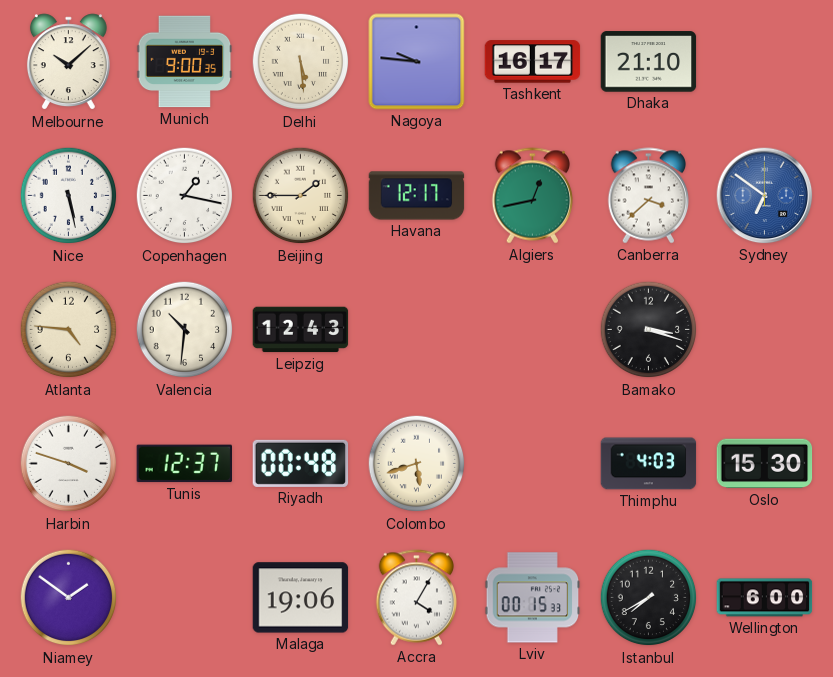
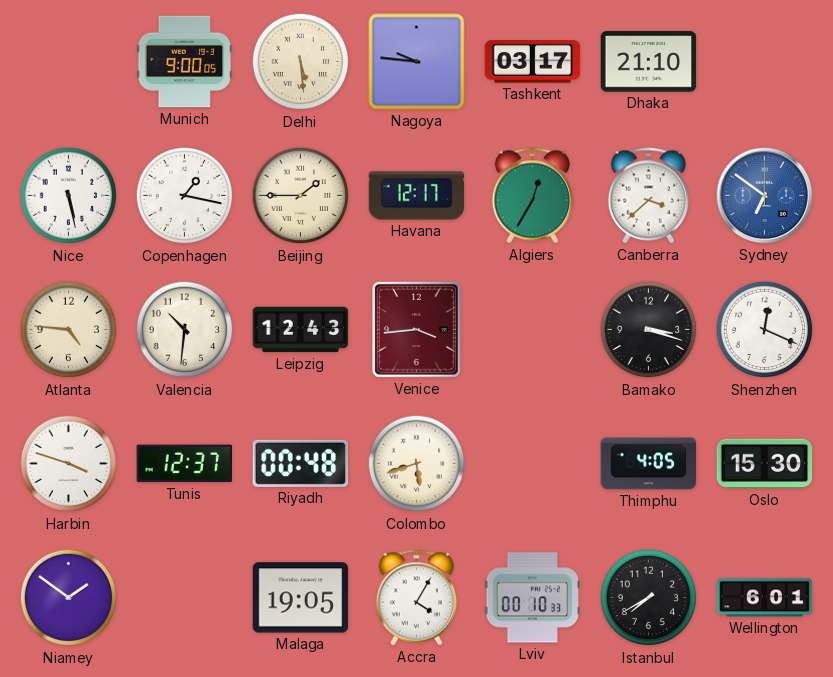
Melbourne: 10:08 -> none
Munich: 9:00:35 -> 9:00:05
Tashkent: 16:17 -> 03:17
Algiers: 12:43 -> 12:35
Venice: none -> 3:44
Shenzhen: none -> 12:19
Thimphu: 4:03 -> 4:05
Malaga: 19:06 -> 19:05
Lviv: 00:15 -> 00:10
Wellington: 6:00 -> 6:01
